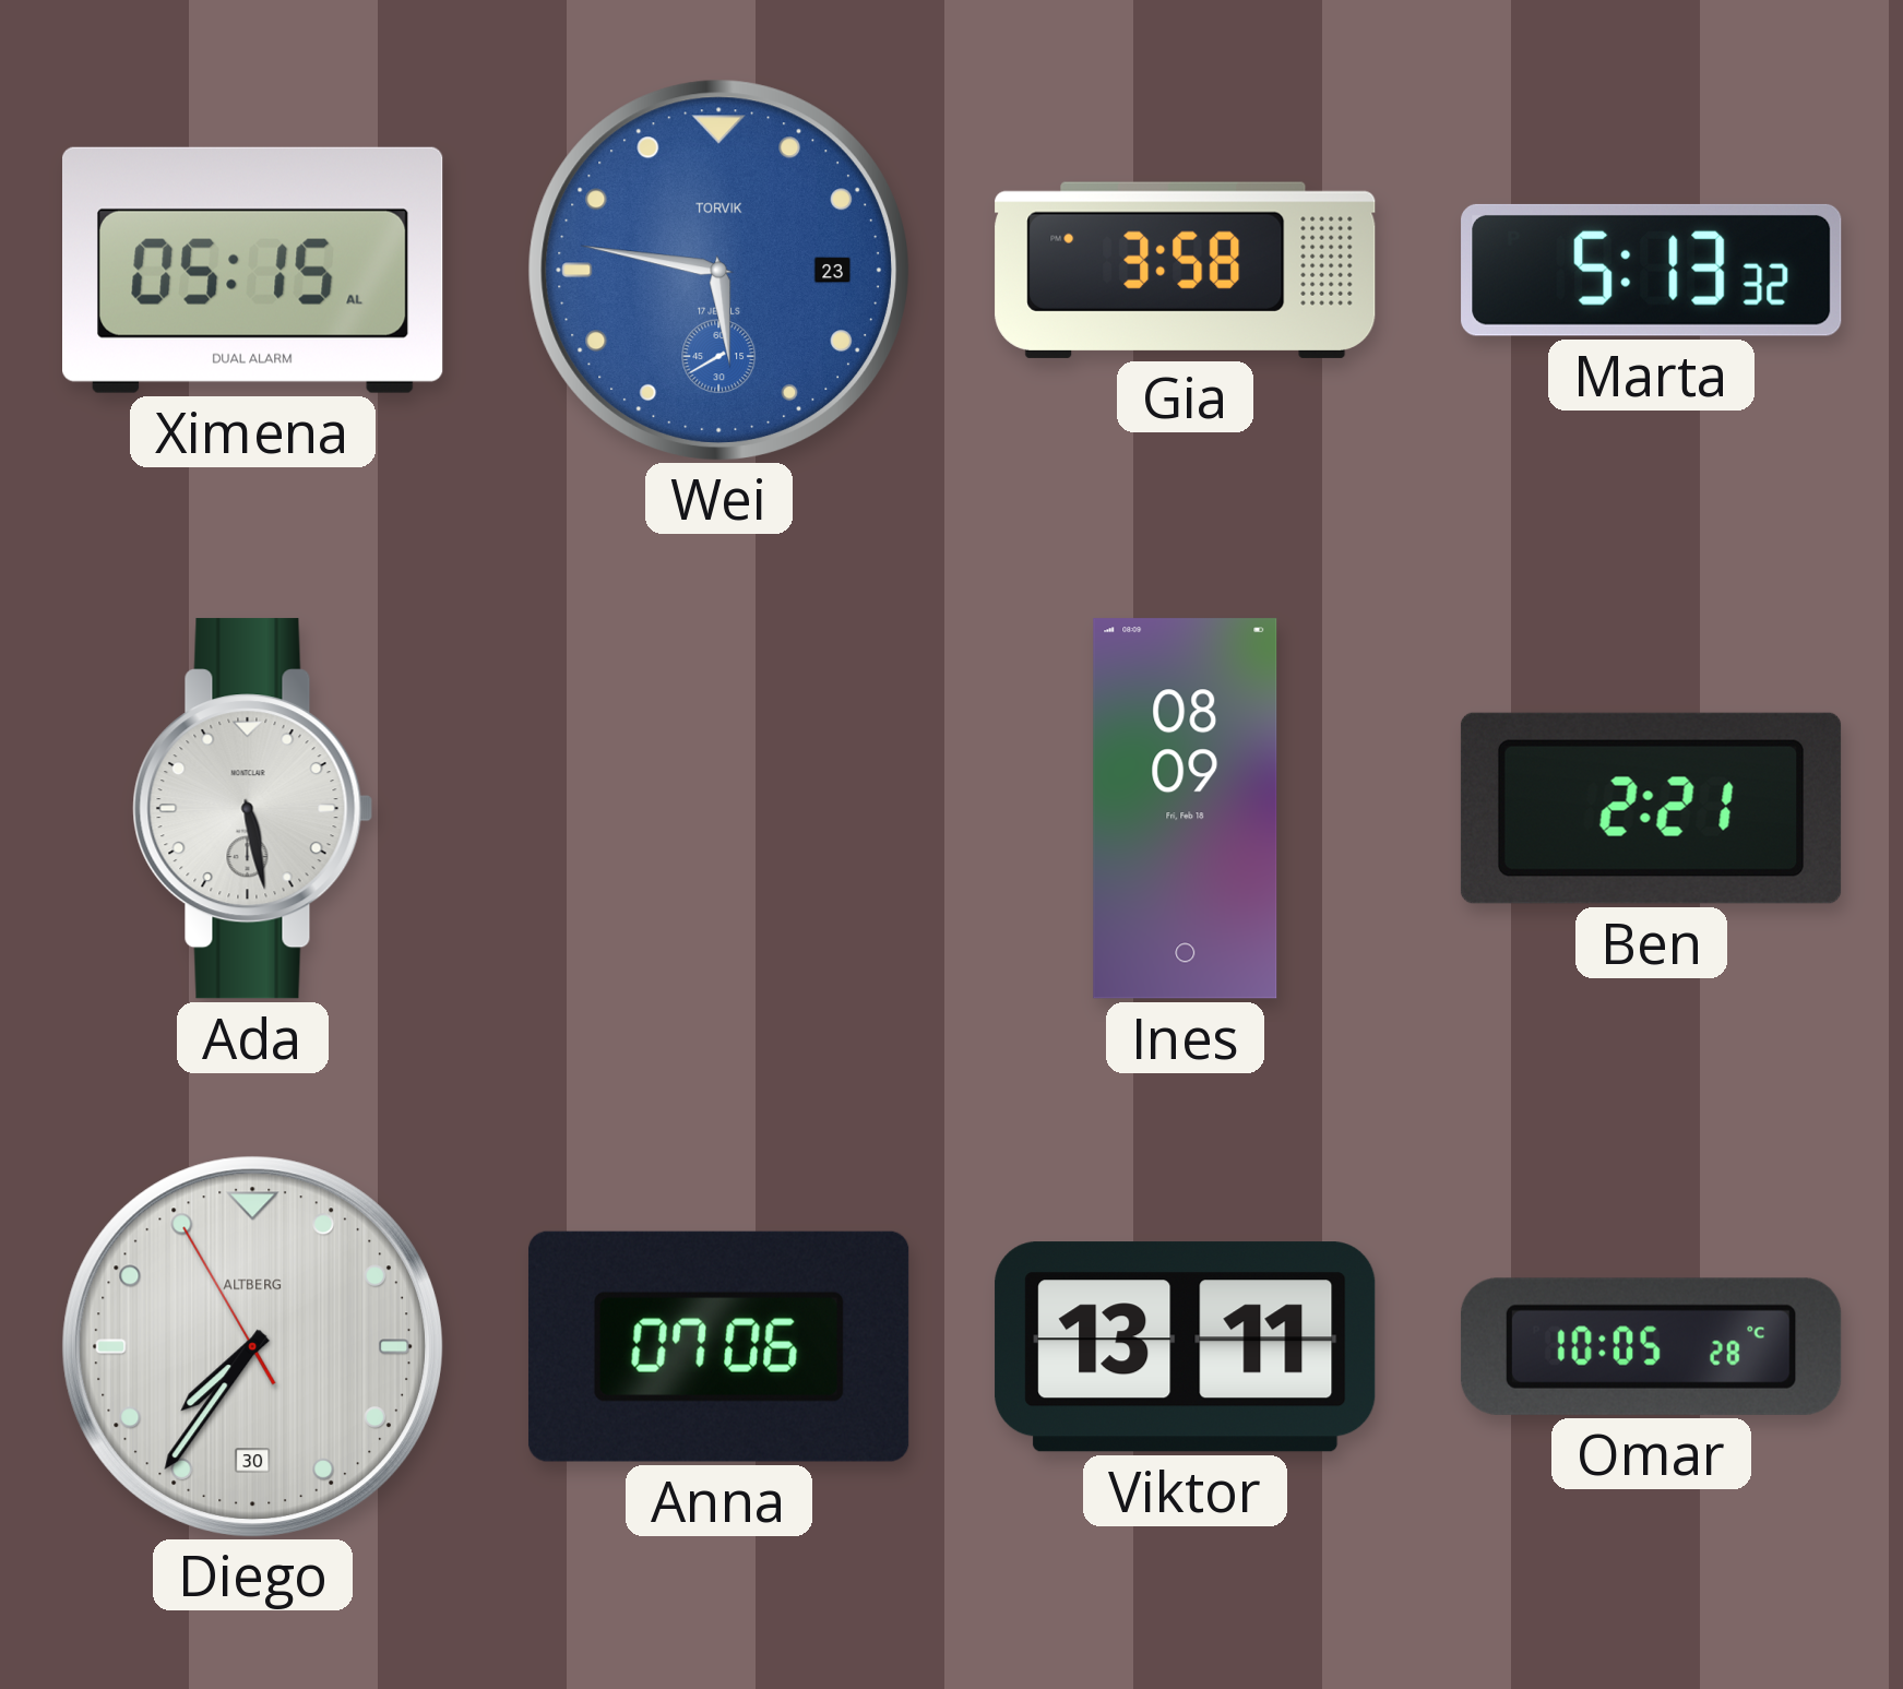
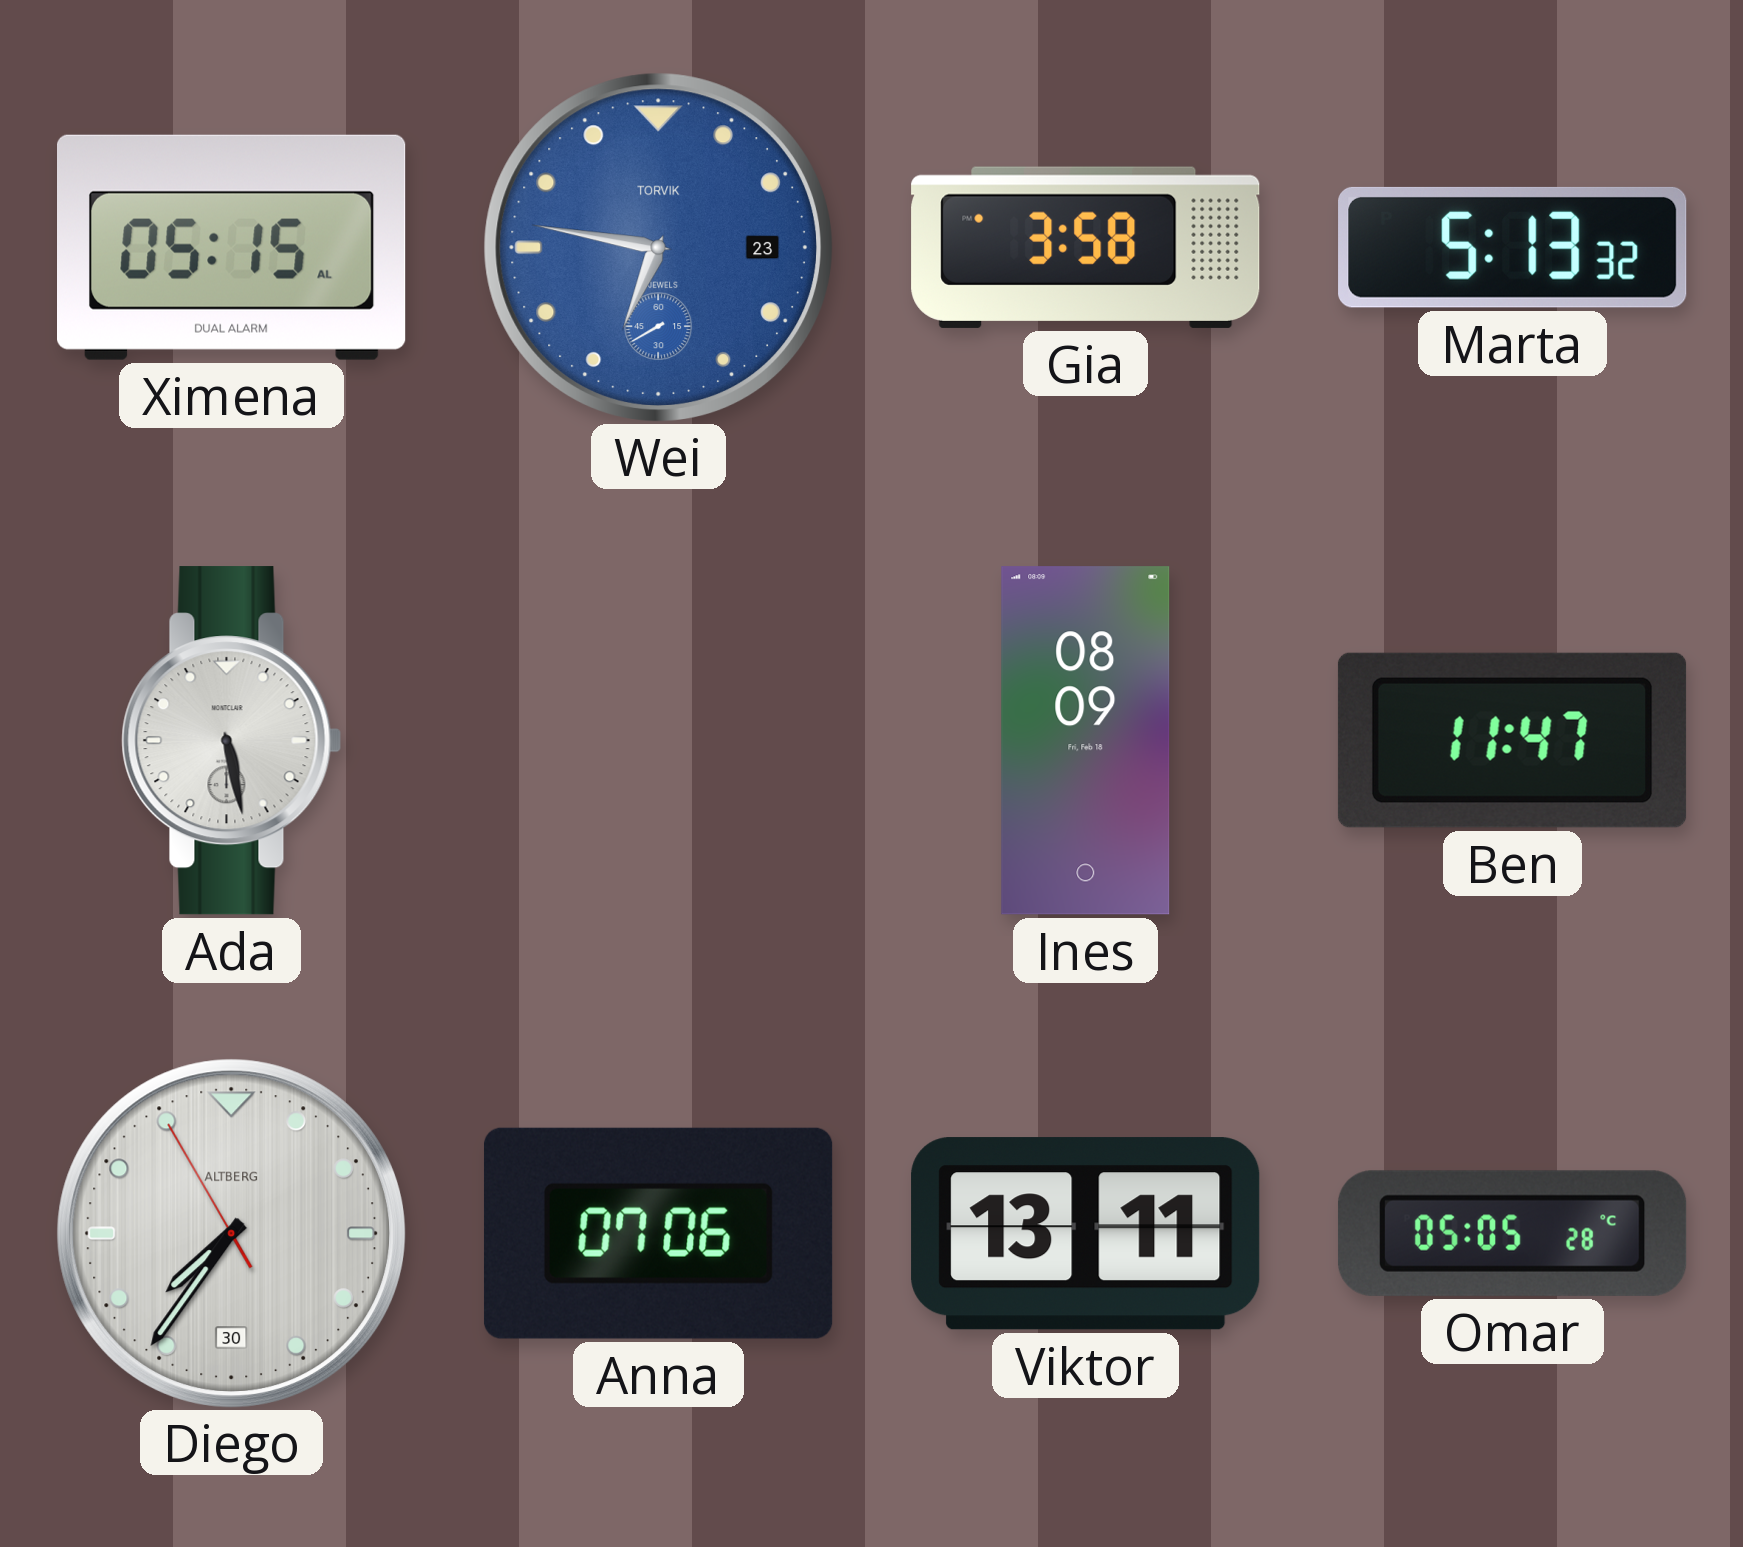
Wei: 5:46 -> 6:46
Ben: 2:21 -> 11:47
Omar: 10:05 -> 05:05
